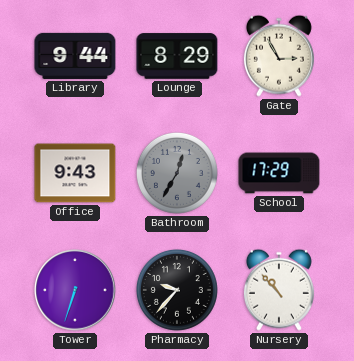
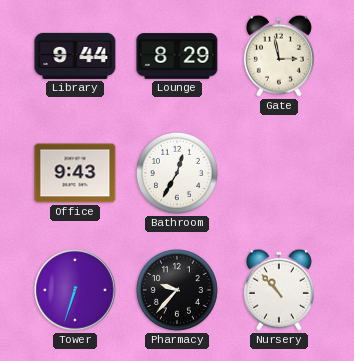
Gate: 2:55 -> 2:58
Bathroom dial: grey -> white
School: 17:29 -> none
